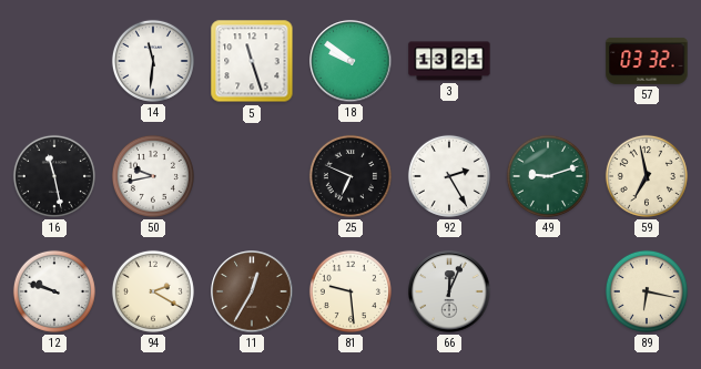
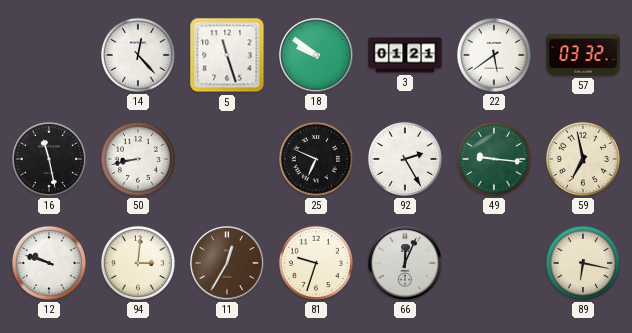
14: 11:31 -> 12:23
3: 13:21 -> 01:21
22: none -> 5:39
50: 9:43 -> 8:43
49: 9:12 -> 9:16
94: 2:20 -> 3:01
81: 9:29 -> 9:33
